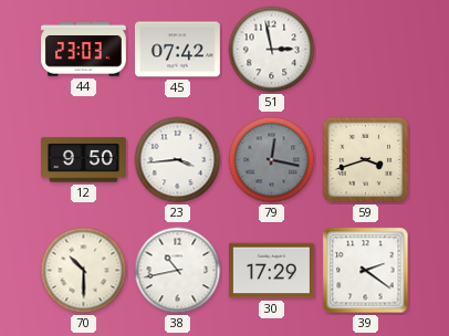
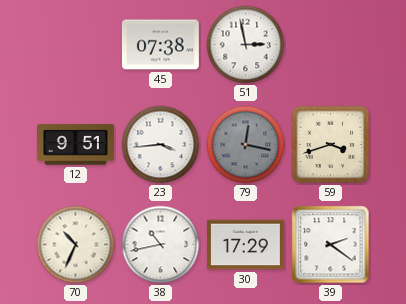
44: 23:03 -> none
45: 07:42 -> 07:38
12: 9:50 -> 9:51
70: 10:30 -> 10:34
